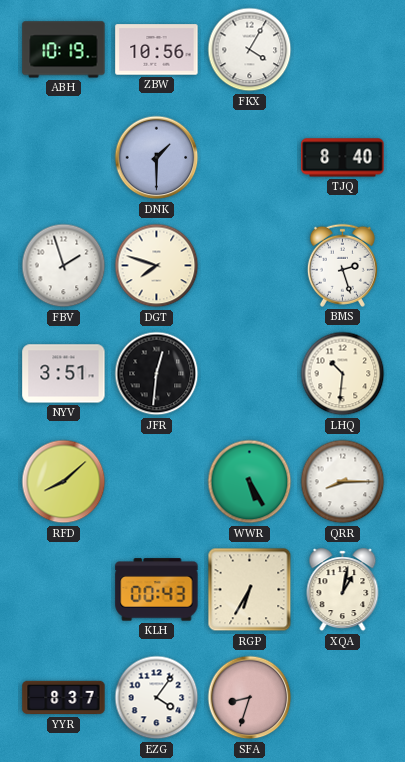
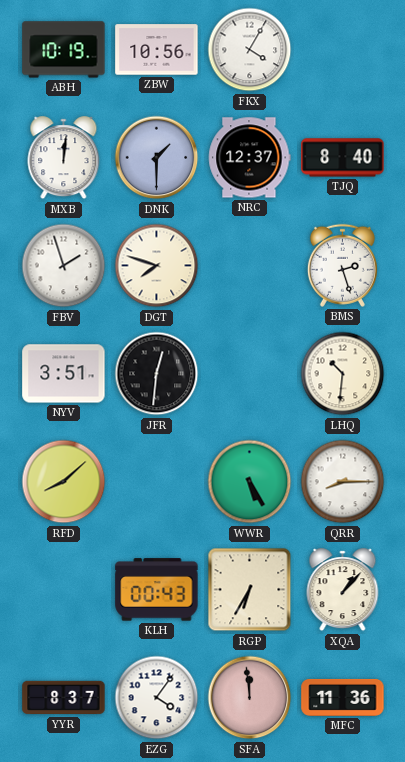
MXB: none -> 12:01
NRC: none -> 12:37
XQA: 1:02 -> 1:07
SFA: 8:33 -> 11:59
MFC: none -> 11:36
